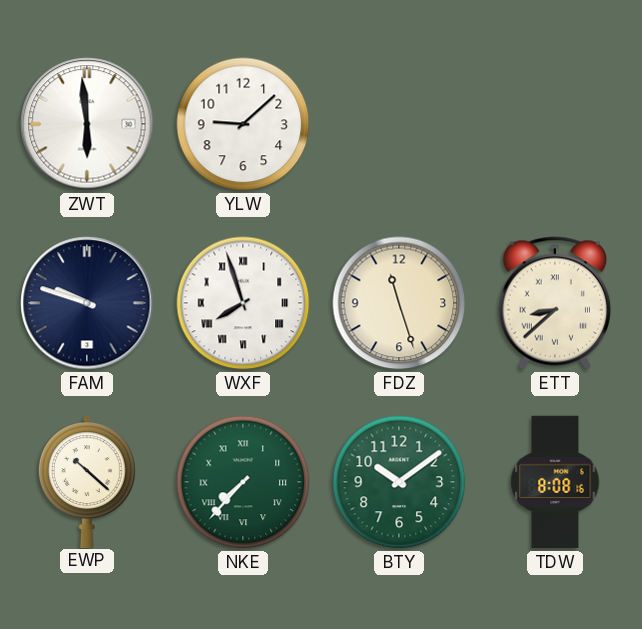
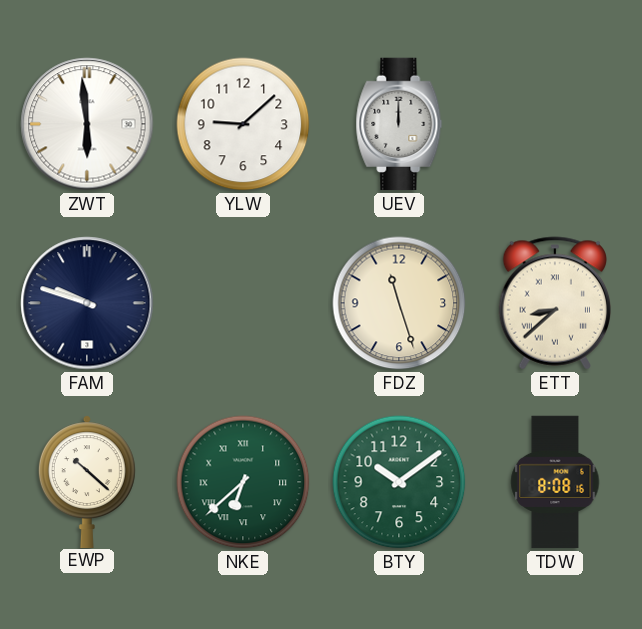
UEV: none -> 12:00
WXF: 7:57 -> none
NKE: 7:37 -> 6:38
